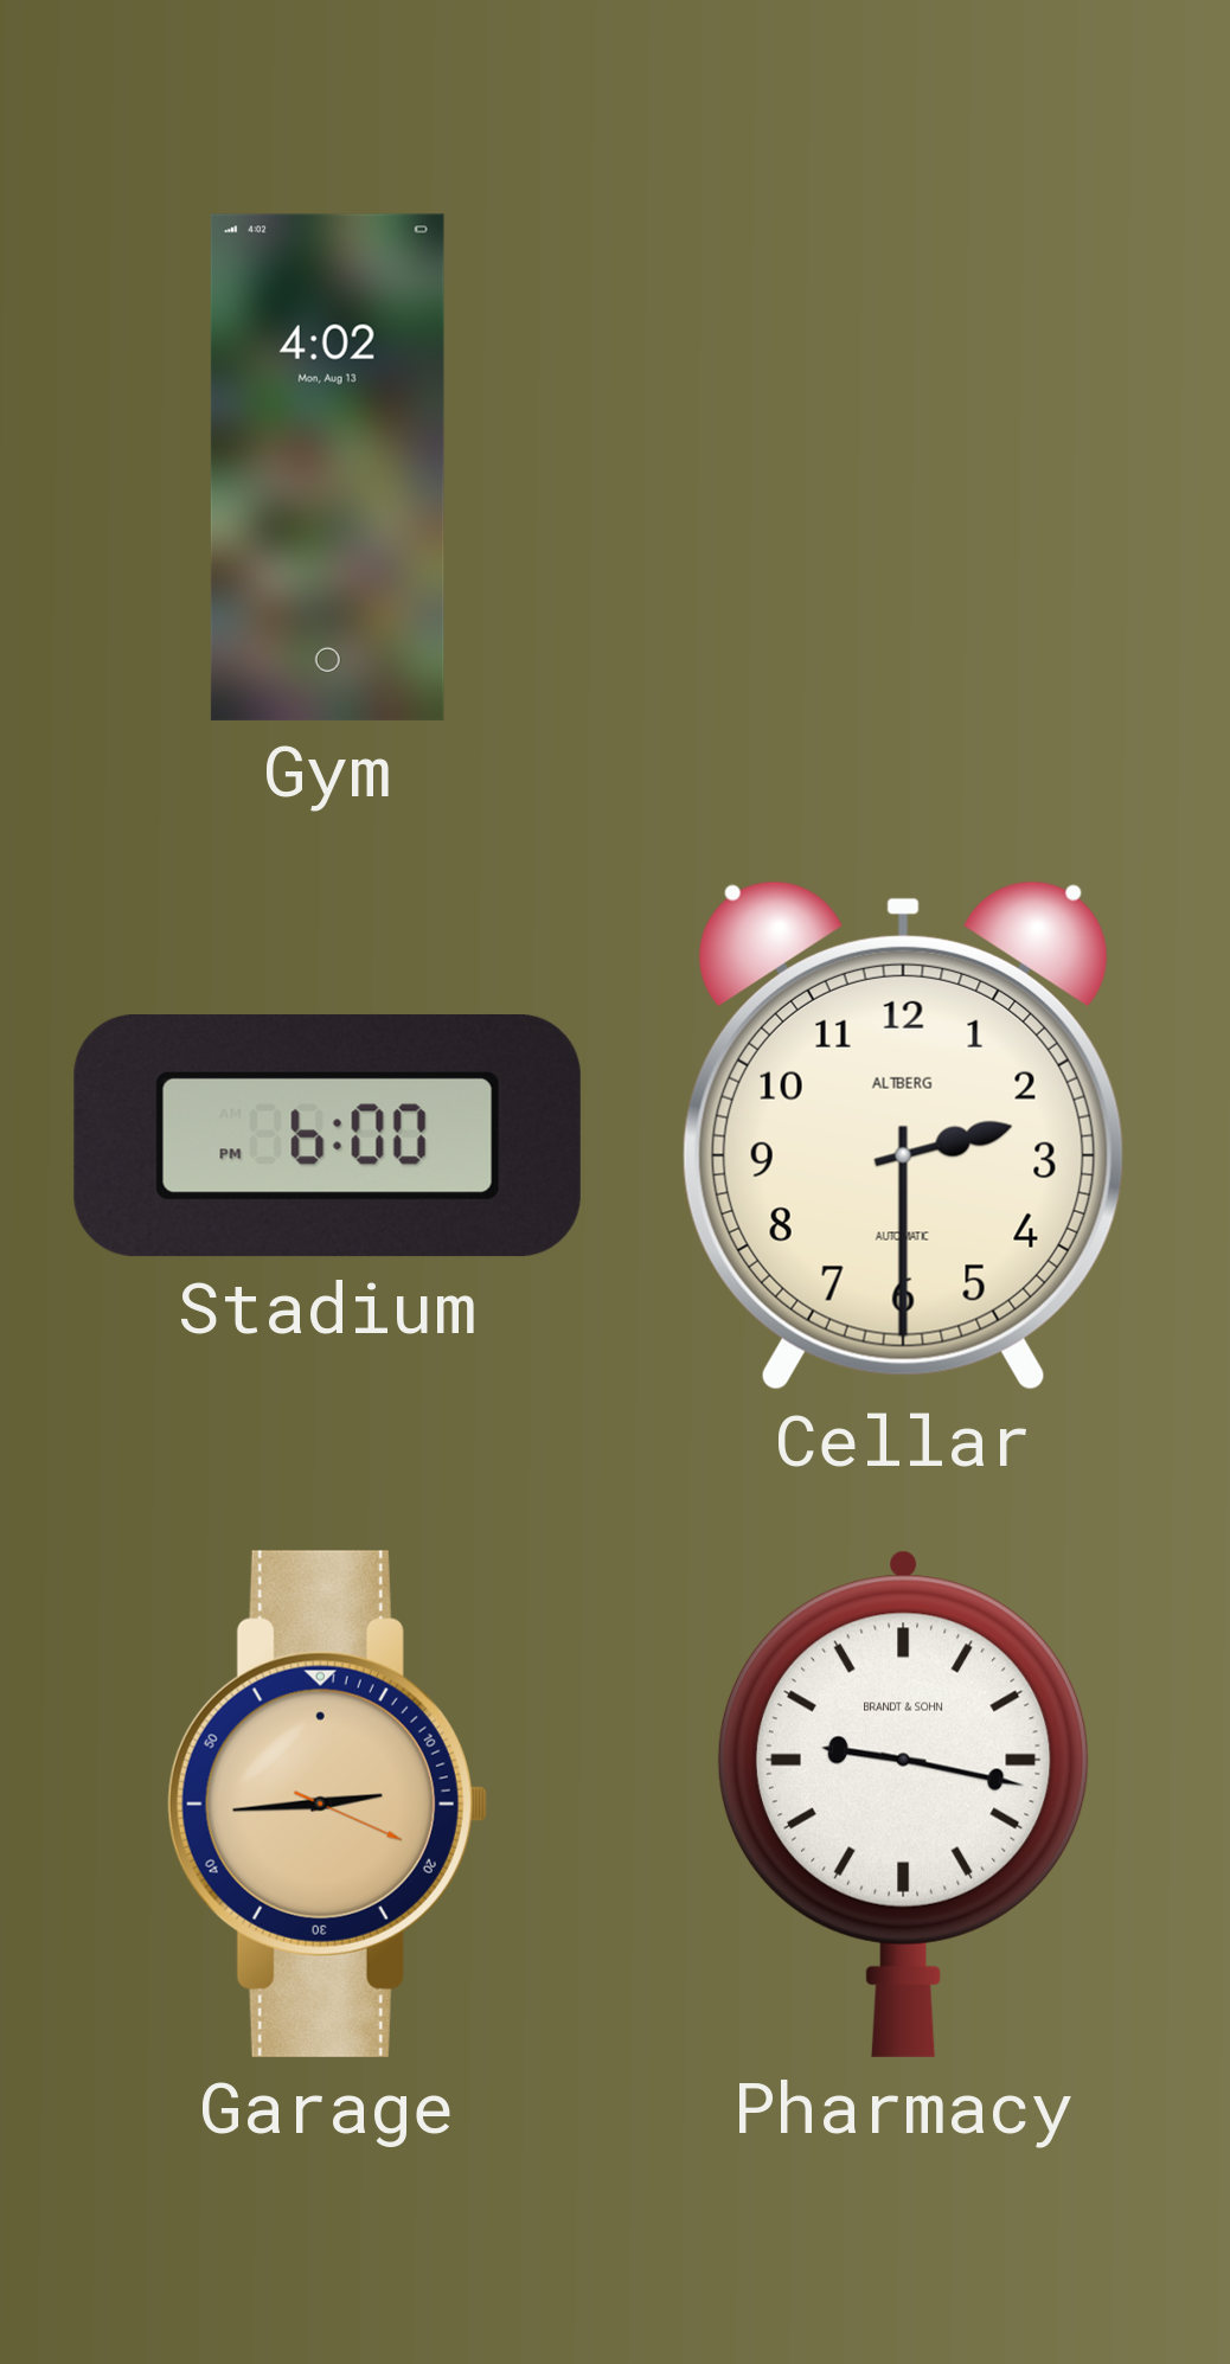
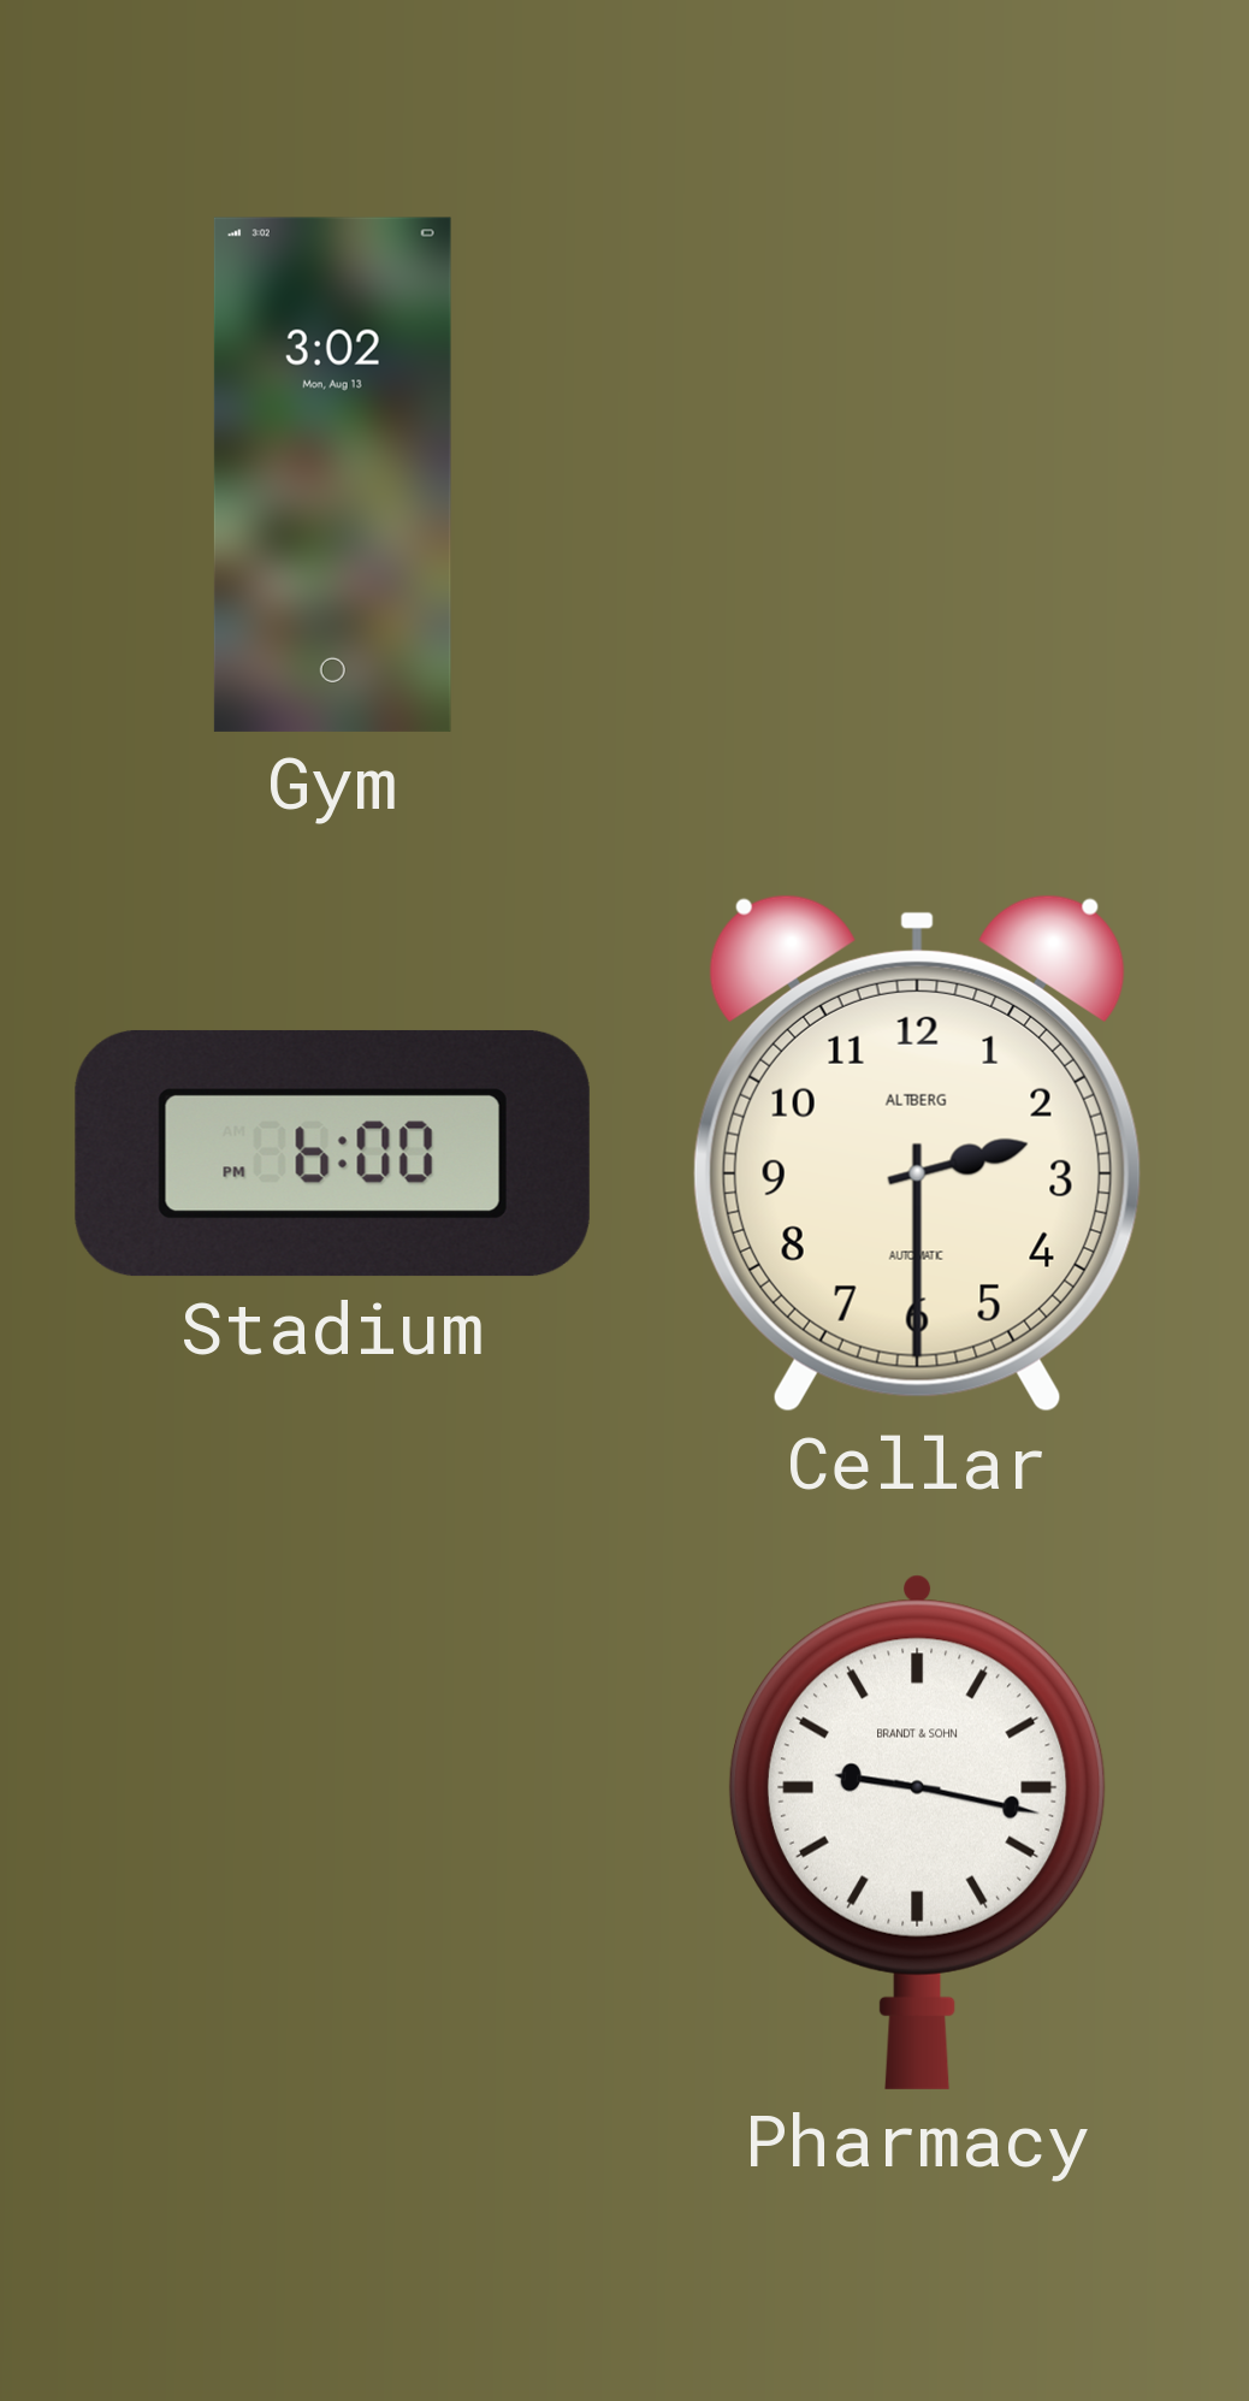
Gym: 4:02 -> 3:02
Garage: 2:44 -> none
